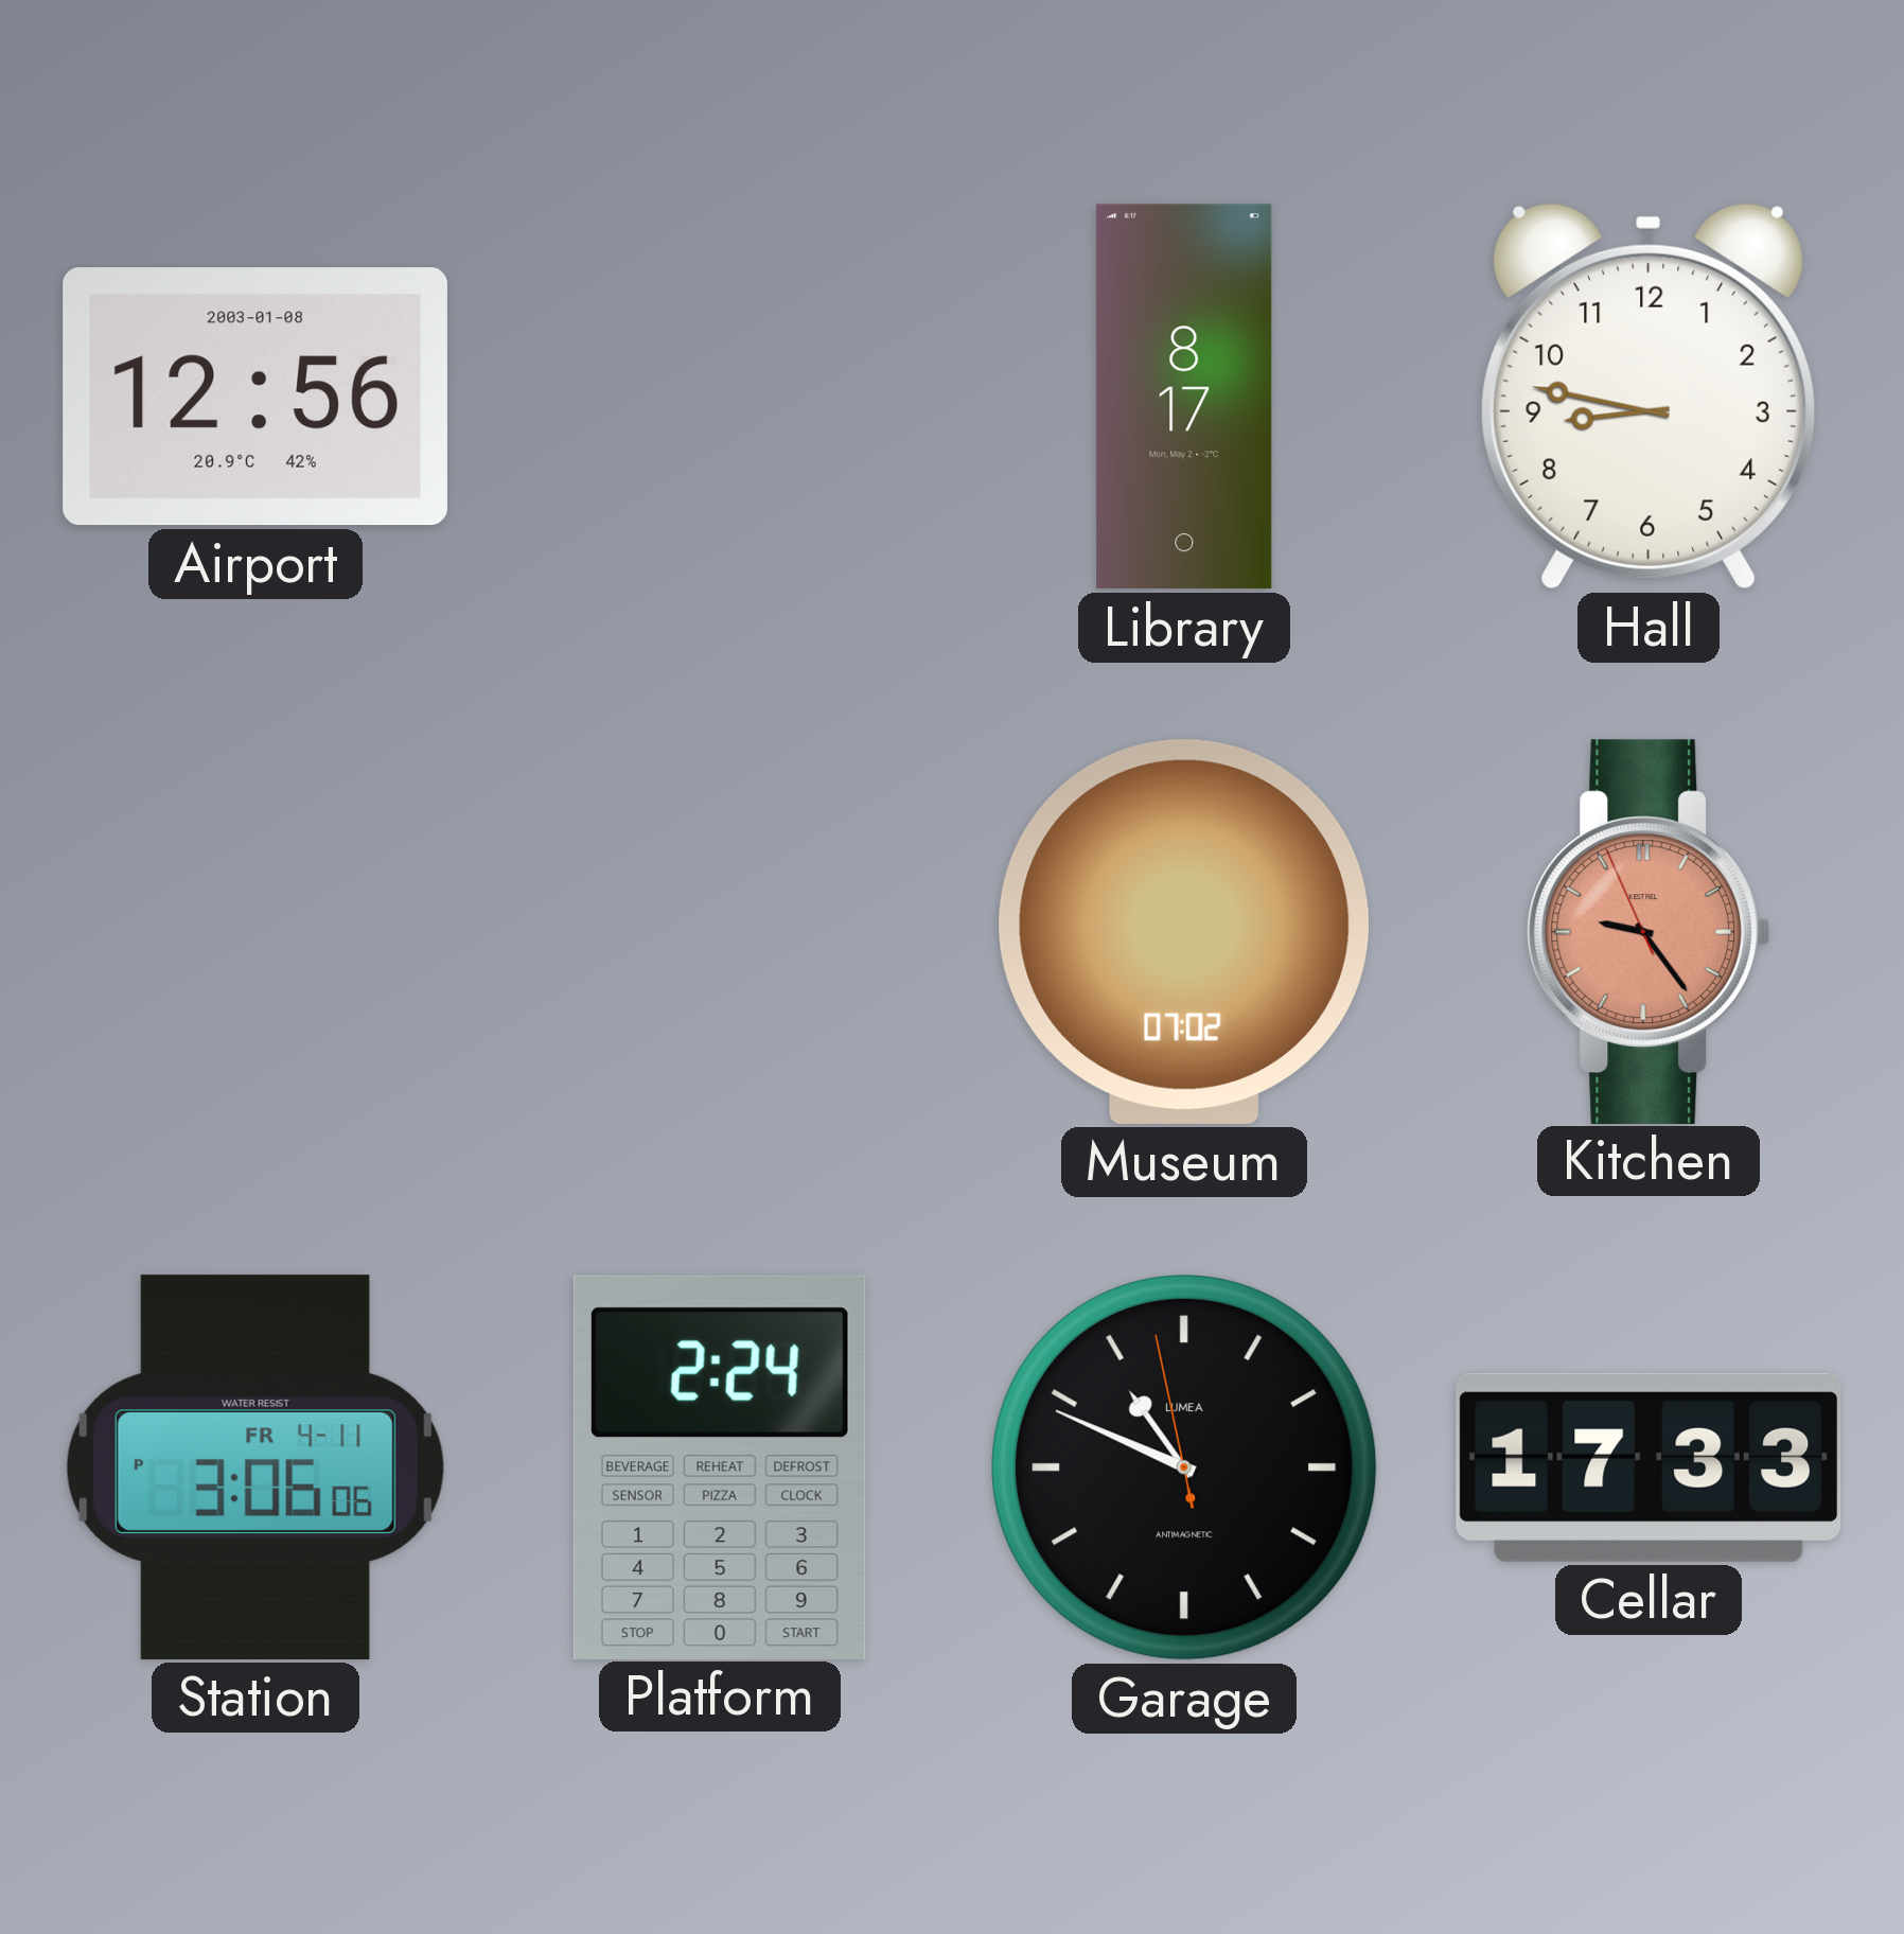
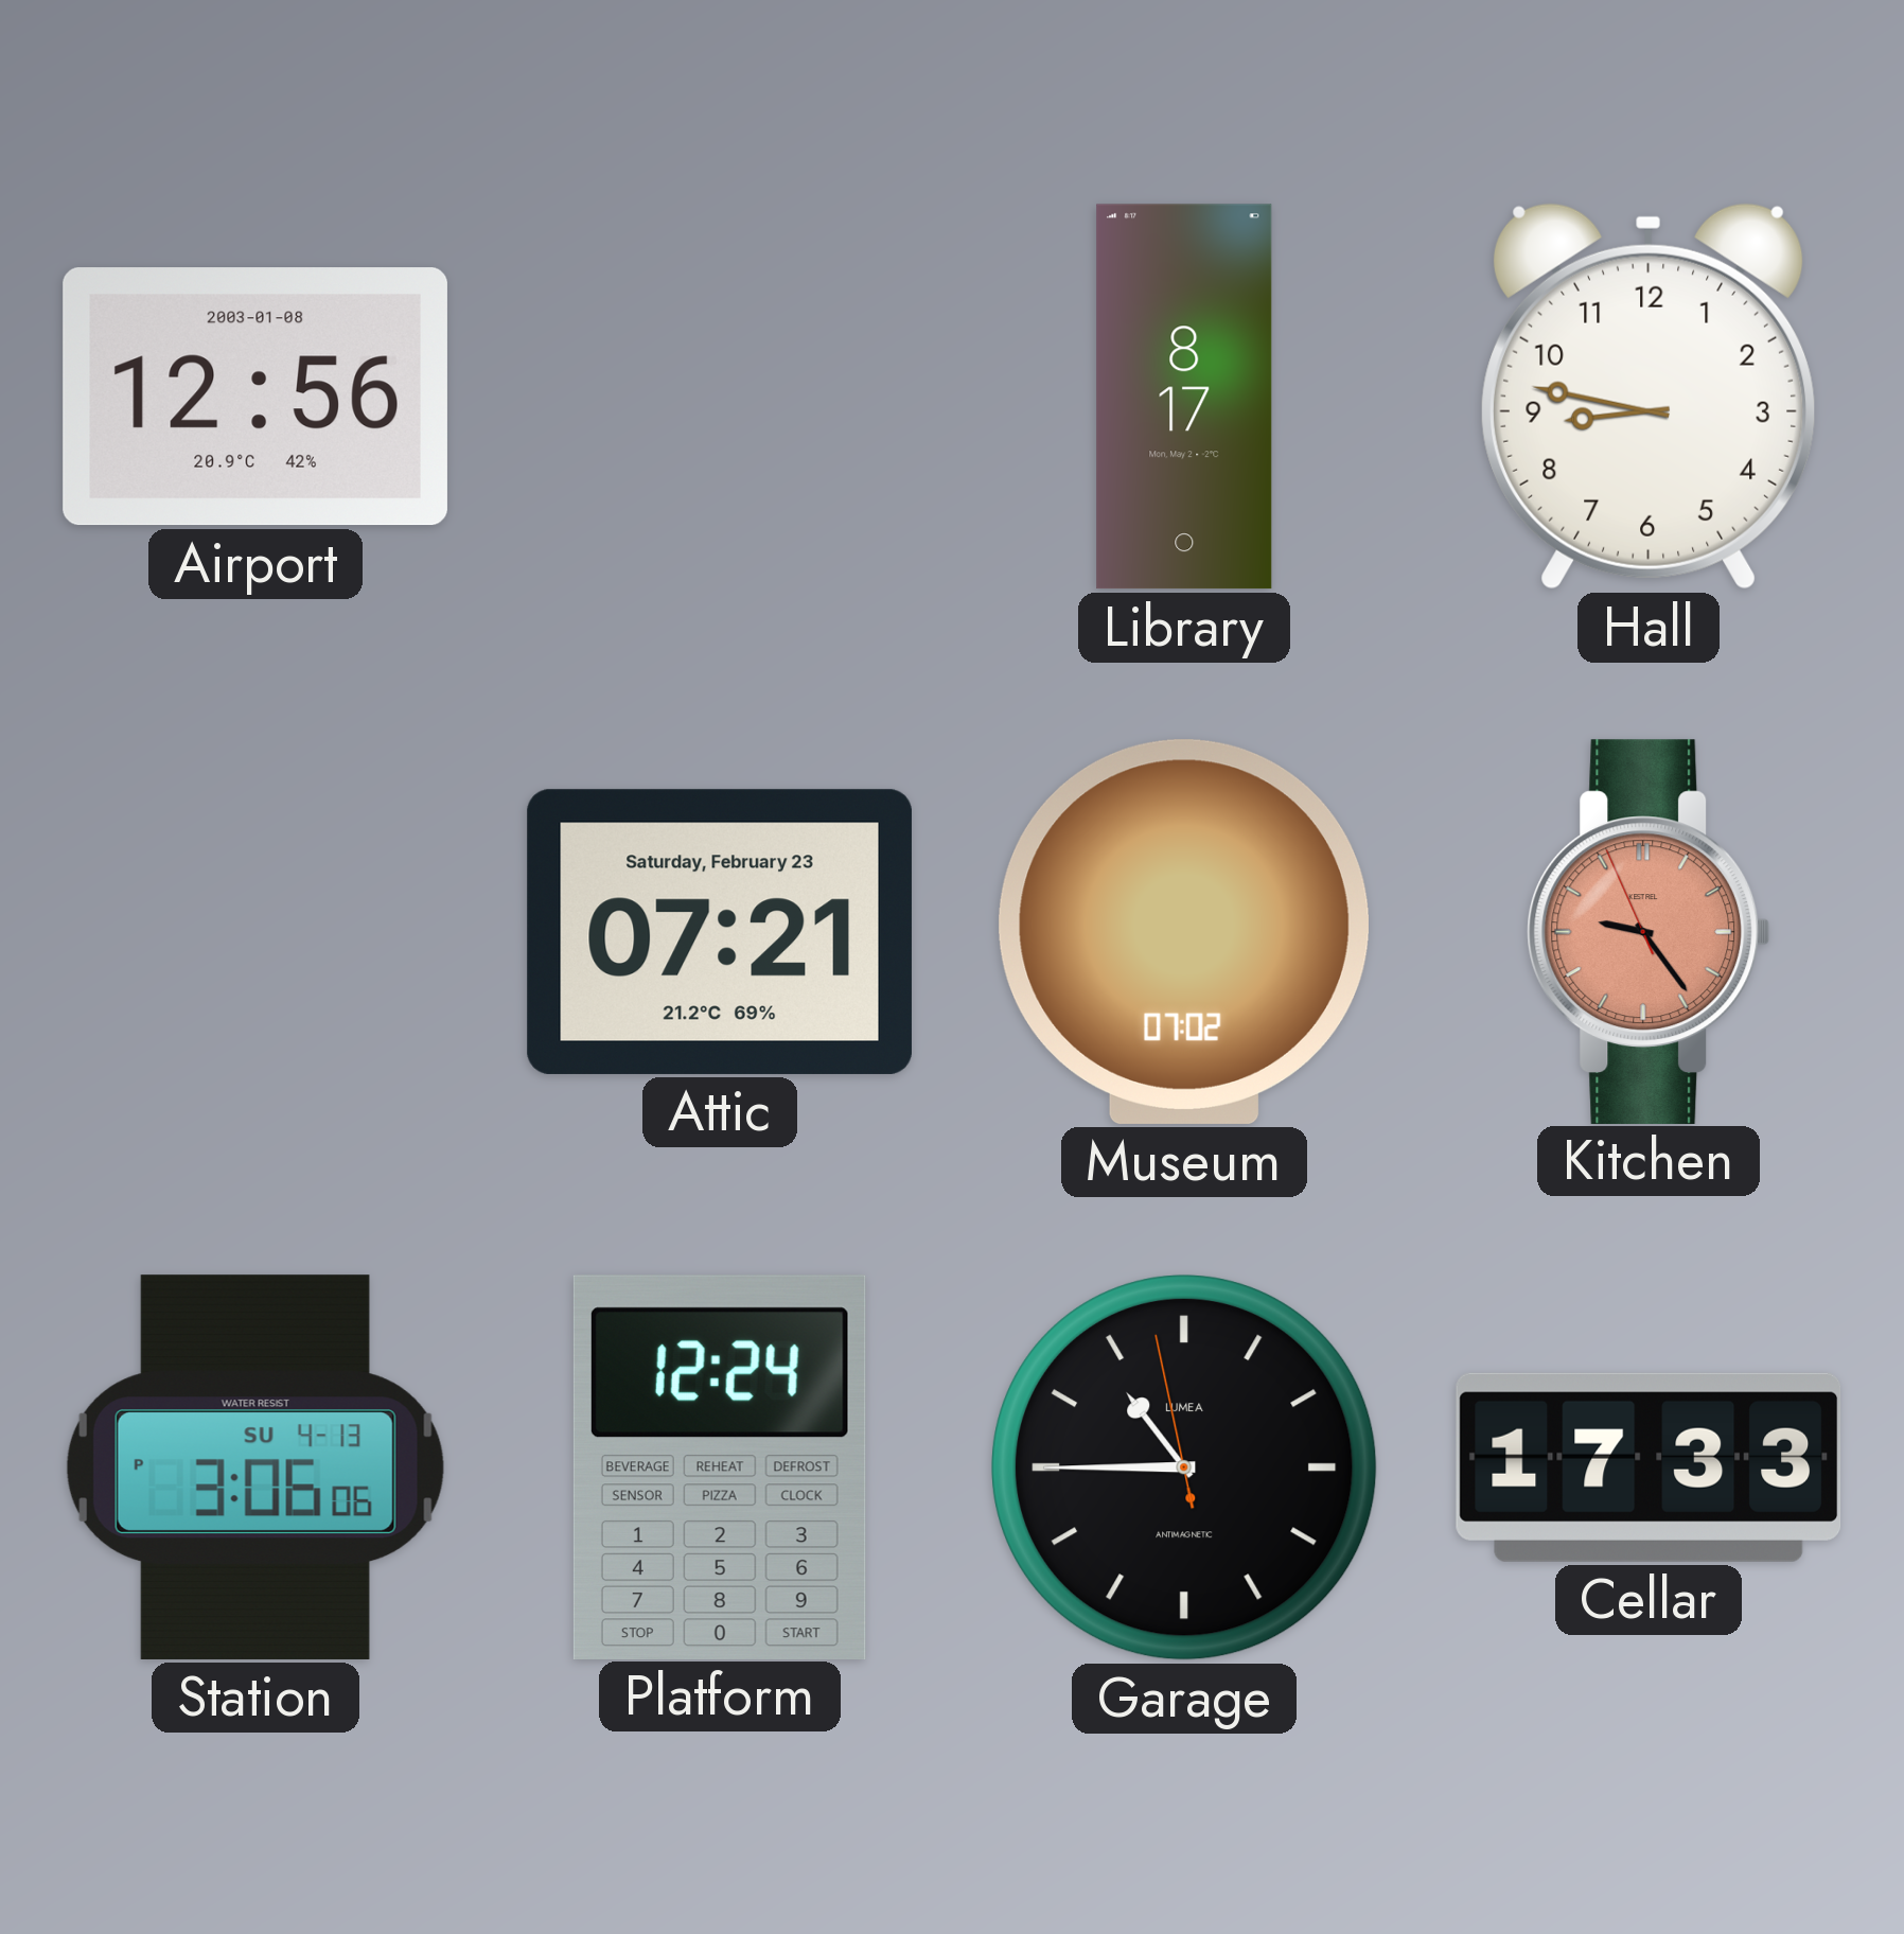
Attic: none -> 07:21
Station date: FR 4-11 -> SU 4-13
Platform: 2:24 -> 12:24
Garage: 10:48 -> 10:44
